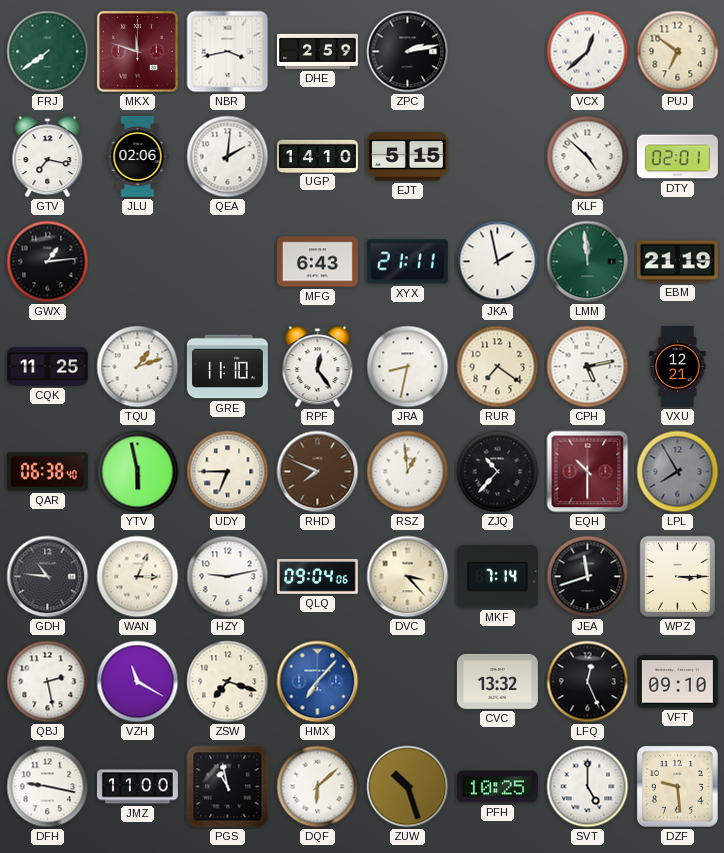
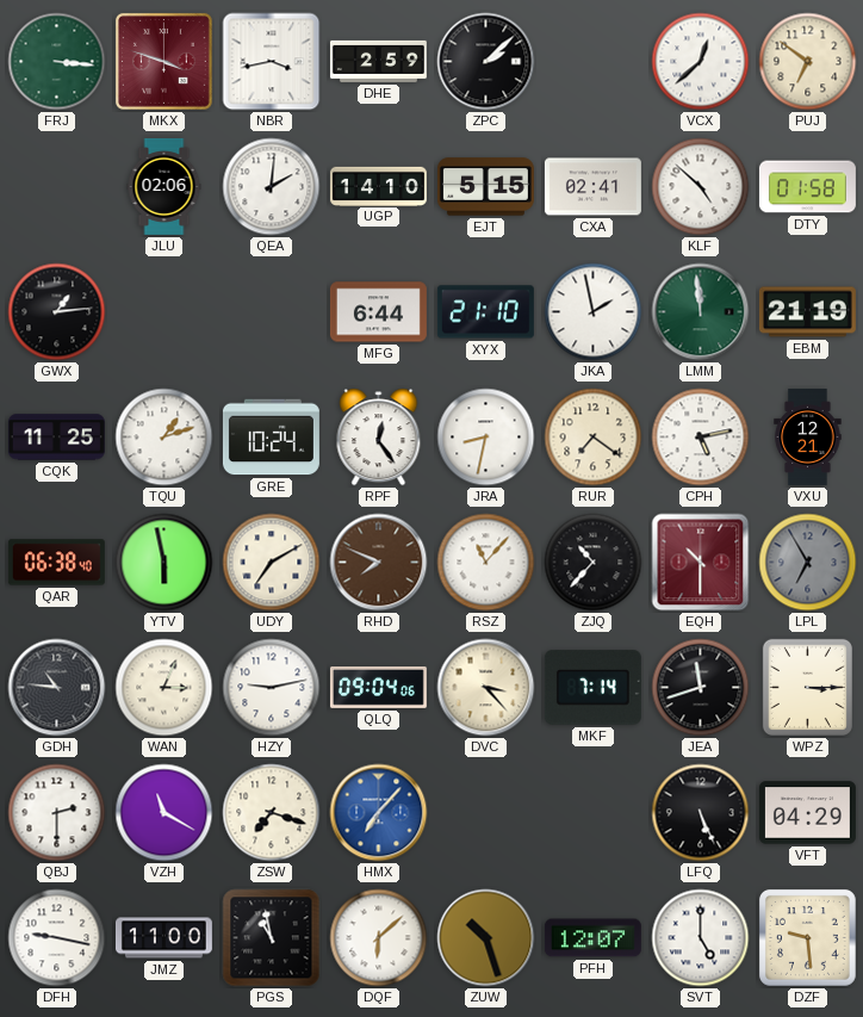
FRJ: 7:39 -> 3:16
MKX: 11:48 -> 3:48
ZPC: 2:13 -> 2:08
GTV: 7:17 -> none
CXA: none -> 02:41
DTY: 02:01 -> 01:58
MFG: 6:43 -> 6:44
XYX: 21:11 -> 21:10
GRE: 11:10 -> 10:24
UDY: 6:45 -> 7:10
RSZ: 12:59 -> 11:07
LPL: 7:55 -> 6:55
QBJ: 2:28 -> 2:30
CVC: 13:32 -> none
LFQ: 12:26 -> 5:26
VFT: 09:10 -> 04:29
PFH: 10:25 -> 12:07
